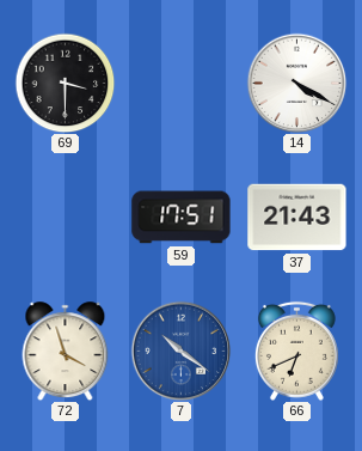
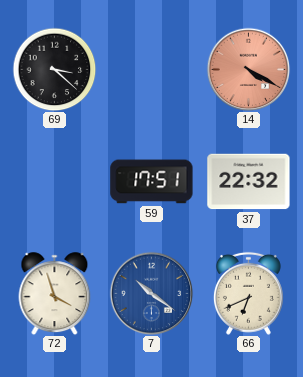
69: 3:30 -> 3:22
14 dial: white -> salmon
37: 21:43 -> 22:32
